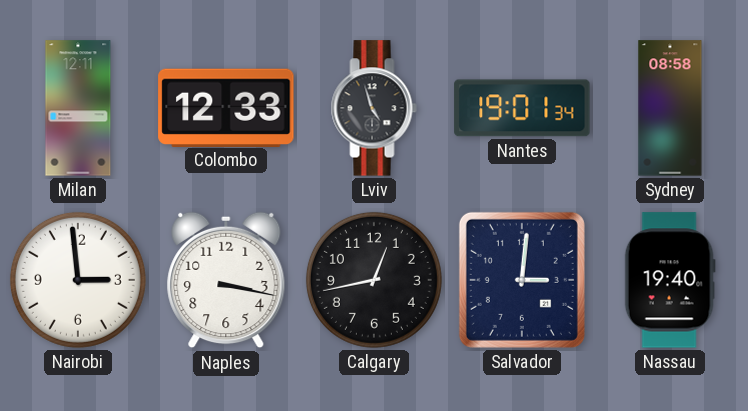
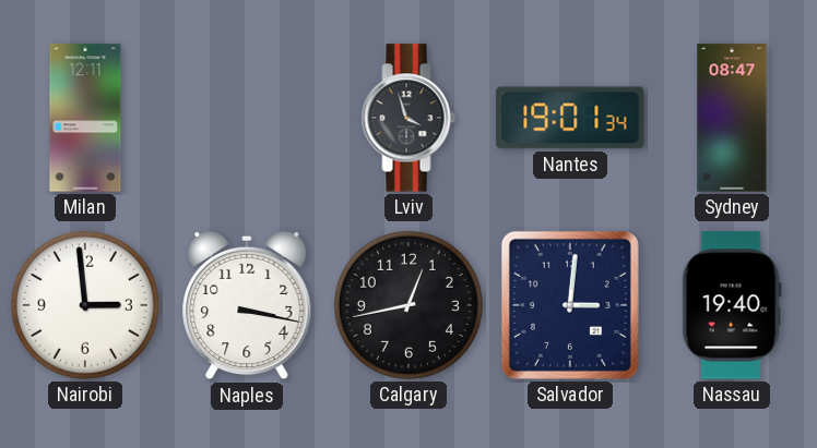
Colombo: 12:33 -> none
Lviv: 4:57 -> 3:57
Sydney: 08:58 -> 08:47
